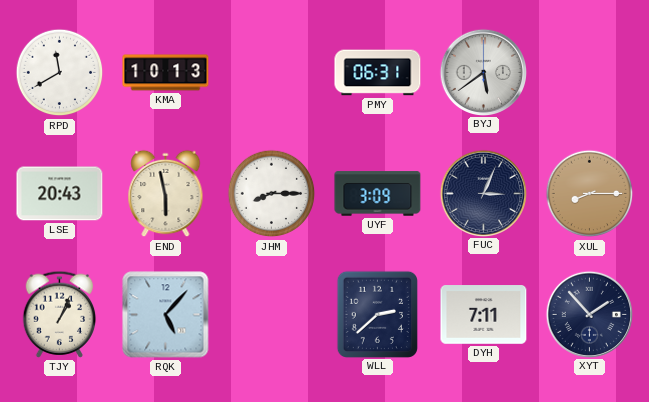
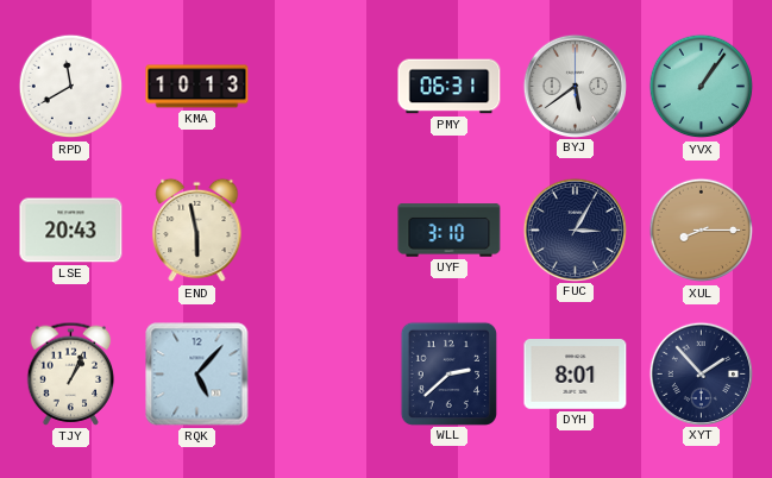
YVX: none -> 1:06
JHM: 8:15 -> none
UYF: 3:09 -> 3:10
FUC: 3:04 -> 3:05
DYH: 7:11 -> 8:01
